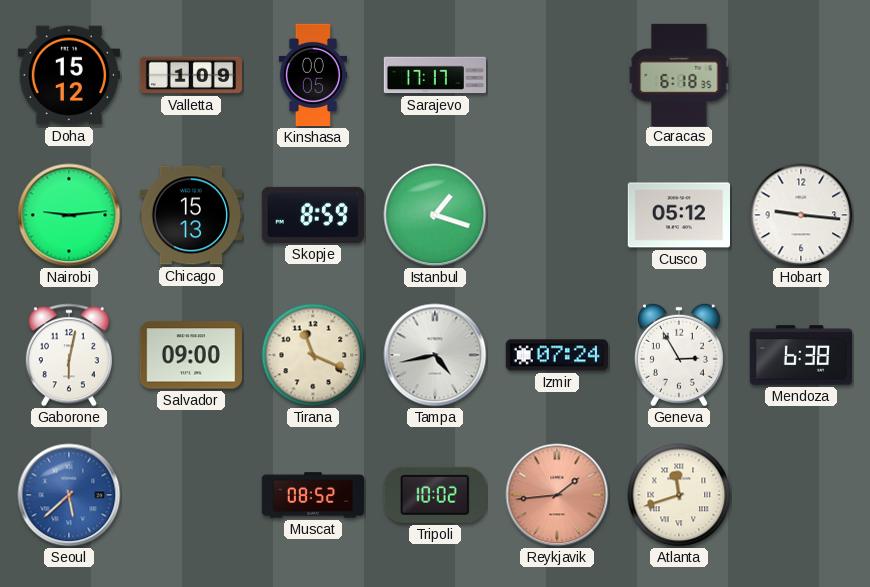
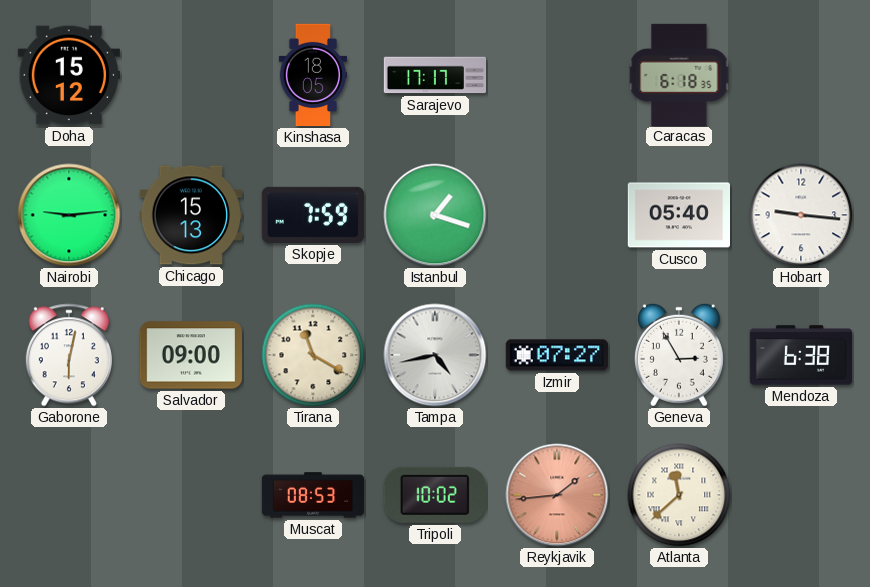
Valletta: 1:09 -> none
Kinshasa: 00:05 -> 18:05
Skopje: 8:59 -> 7:59
Cusco: 05:12 -> 05:40
Tirana: 11:19 -> 11:20
Izmir: 07:24 -> 07:27
Seoul: 5:38 -> none
Muscat: 08:52 -> 08:53
Atlanta: 11:42 -> 11:38
